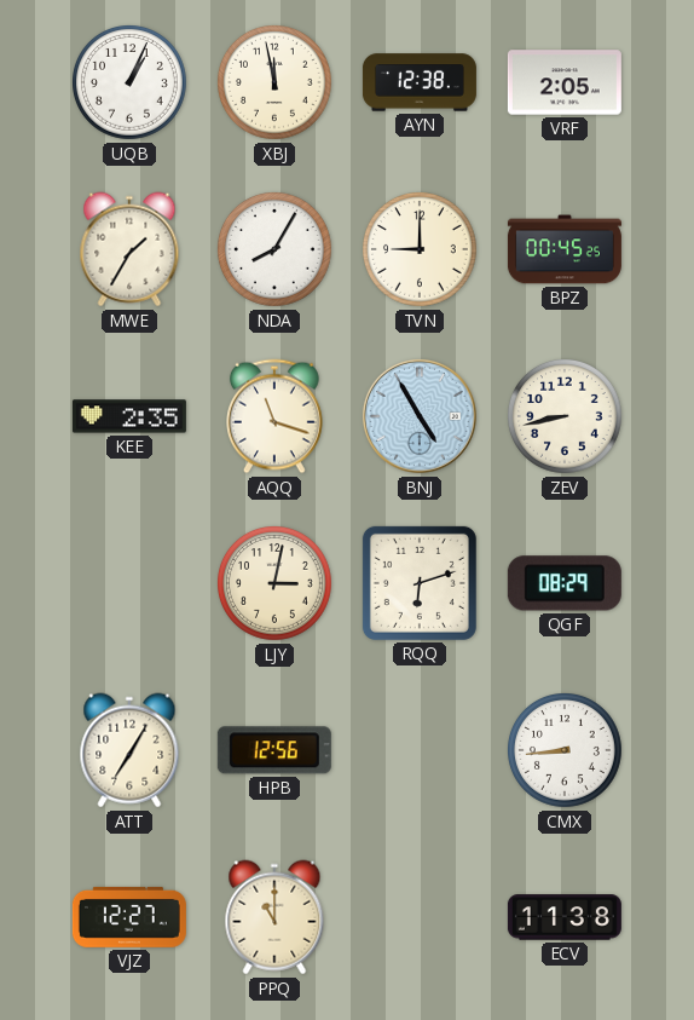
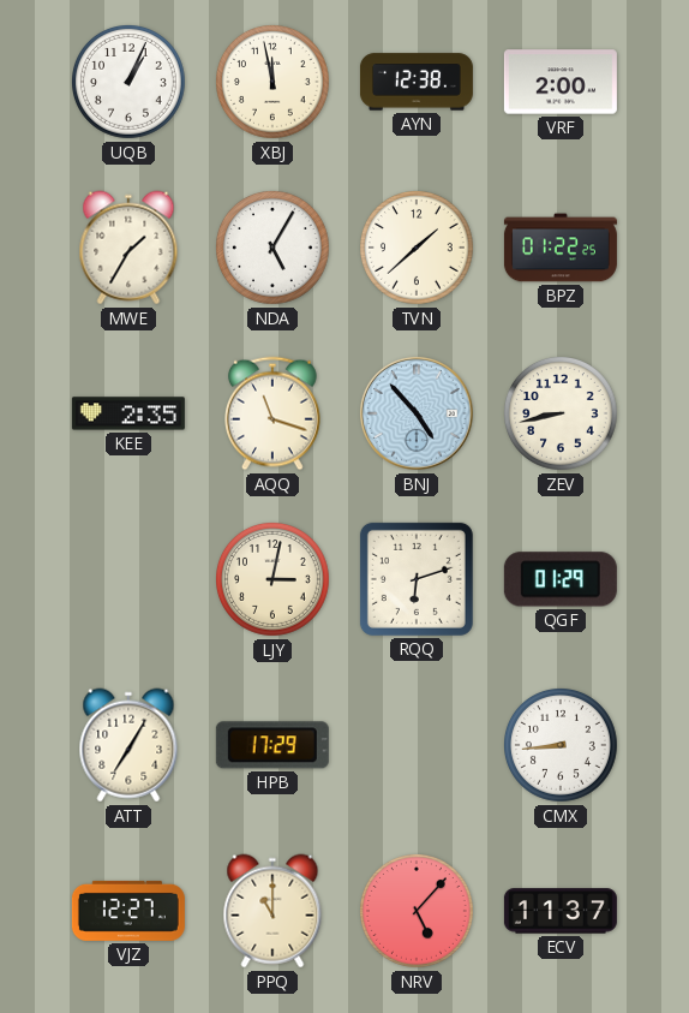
VRF: 2:05 -> 2:00
NDA: 8:05 -> 5:05
TVN: 9:00 -> 1:38
BPZ: 00:45 -> 01:22
BNJ: 4:55 -> 4:53
QGF: 08:29 -> 01:29
HPB: 12:56 -> 17:29
NRV: none -> 5:07
ECV: 11:38 -> 11:37
